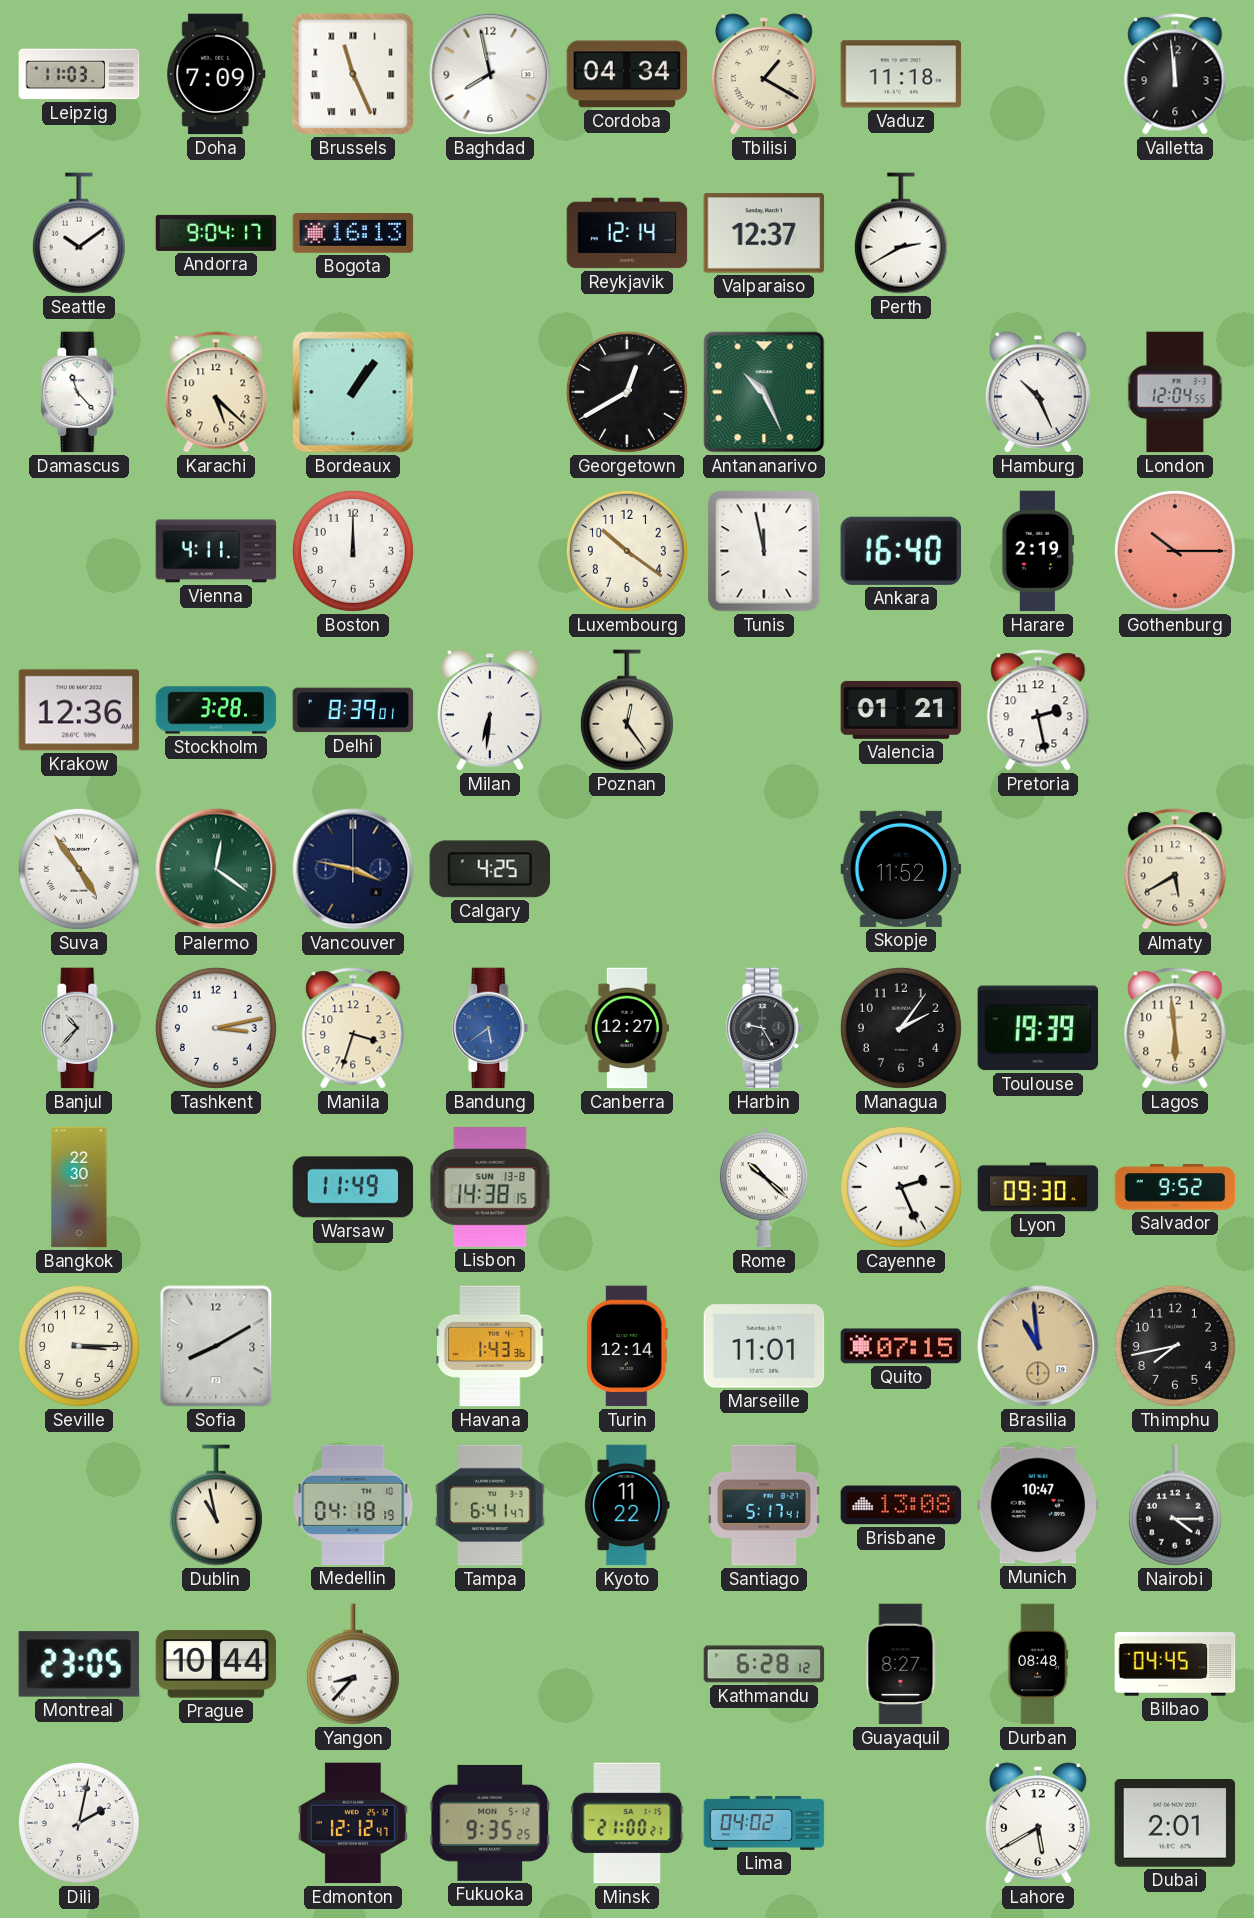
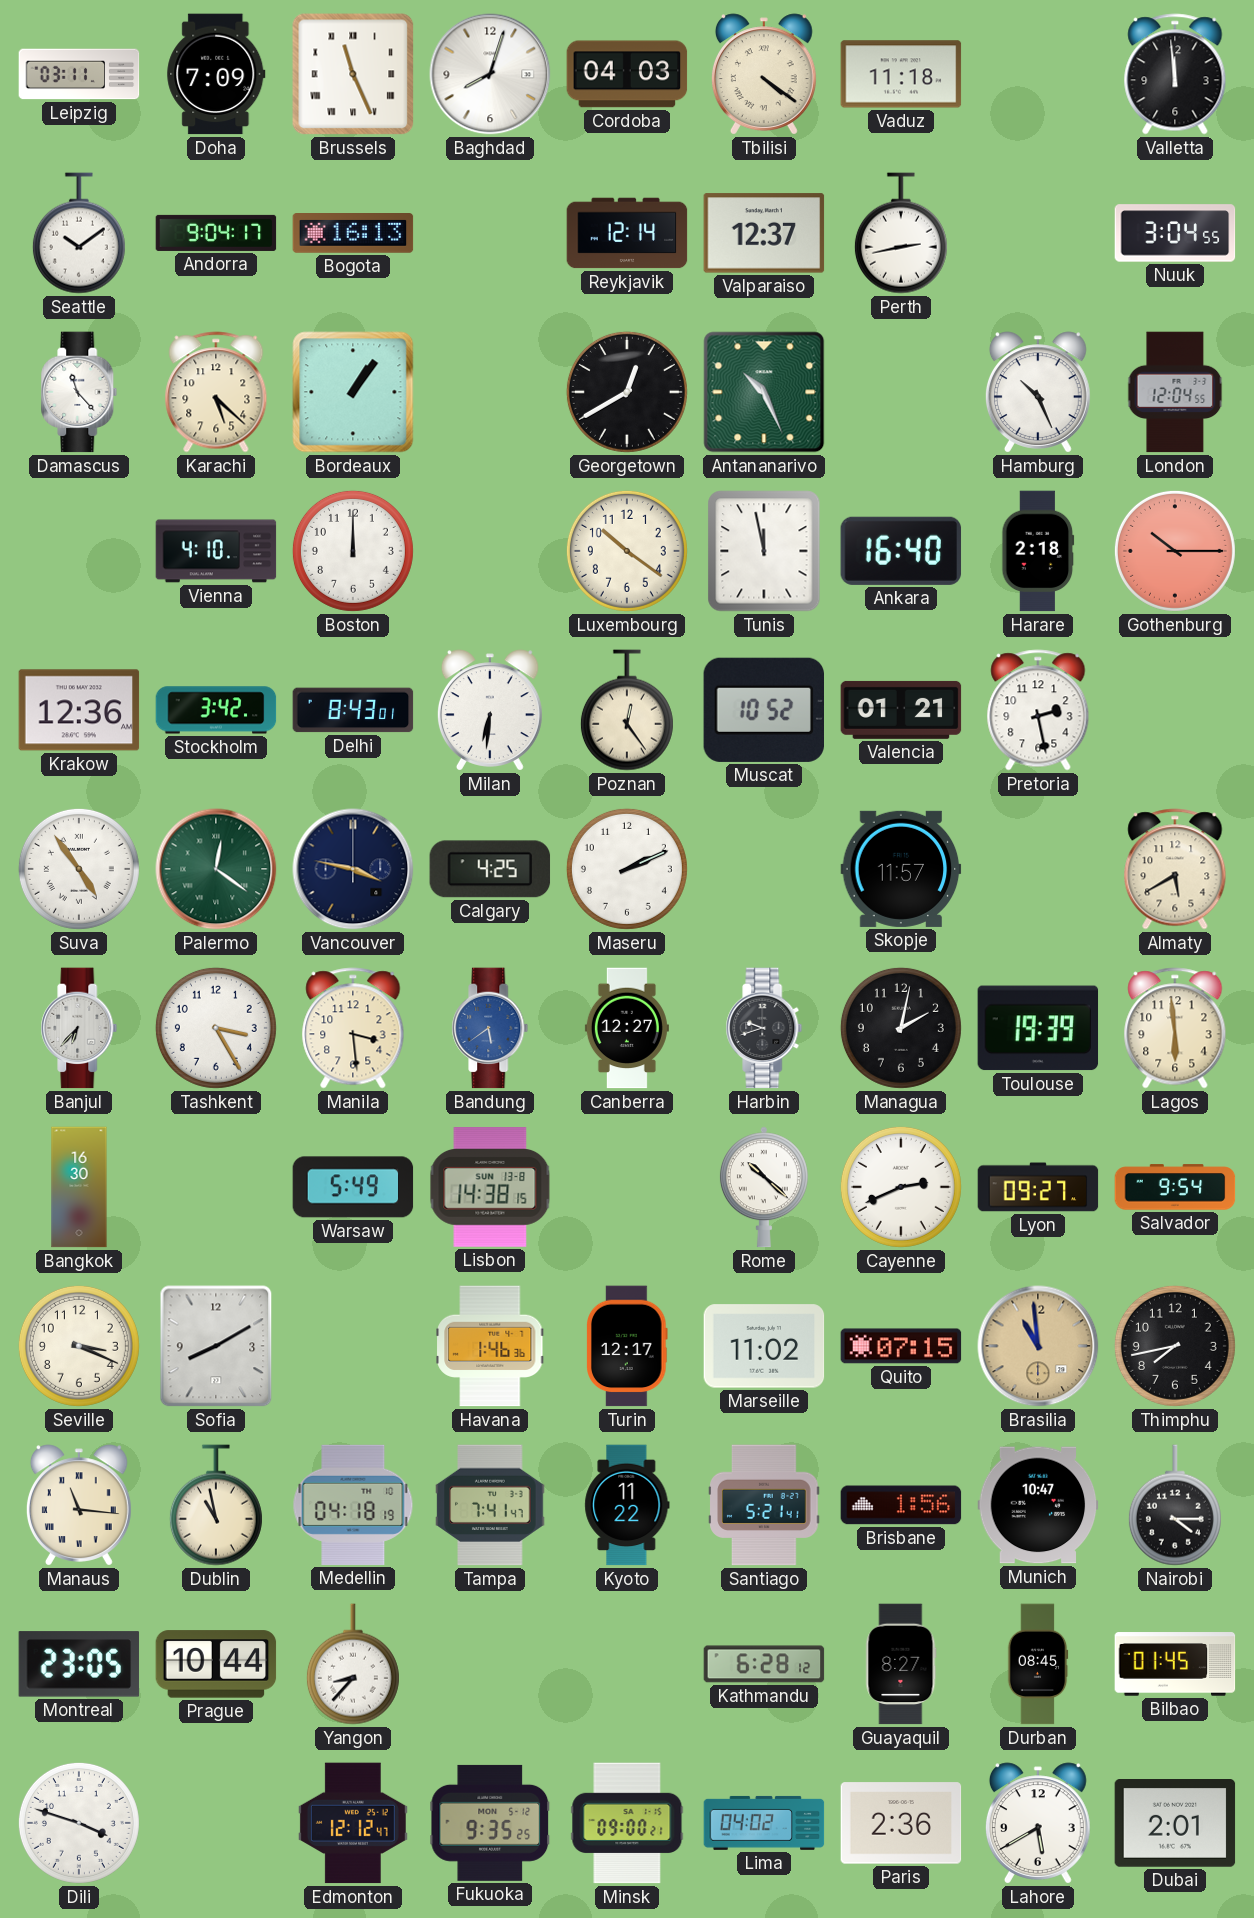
Leipzig: 11:03 -> 03:11
Baghdad: 7:58 -> 8:03
Cordoba: 04:34 -> 04:03
Tbilisi: 1:20 -> 4:21
Perth: 2:40 -> 2:43
Nuuk: none -> 3:04
Vienna: 4:11 -> 4:10
Harare: 2:19 -> 2:18
Stockholm: 3:28 -> 3:42
Delhi: 8:39 -> 8:43
Muscat: none -> 10:52
Maseru: none -> 2:11
Skopje: 11:52 -> 11:57
Banjul: 10:37 -> 6:37
Tashkent: 3:13 -> 3:25
Manila: 3:33 -> 3:29
Harbin: 9:25 -> 9:42
Managua: 2:06 -> 2:02
Bangkok: 22:30 -> 16:30
Warsaw: 11:49 -> 5:49
Cayenne: 2:26 -> 2:41
Lyon: 09:30 -> 09:27
Salvador: 9:52 -> 9:54
Seville: 3:15 -> 3:19
Havana: 1:43 -> 1:46
Turin: 12:14 -> 12:17
Marseille: 11:01 -> 11:02
Manaus: none -> 11:16
Tampa: 6:41 -> 7:41
Santiago: 5:17 -> 5:21
Brisbane: 13:08 -> 1:56
Durban: 08:48 -> 08:45
Bilbao: 04:45 -> 01:45
Dili: 2:02 -> 3:48
Minsk: 21:00 -> 09:00
Paris: none -> 2:36
